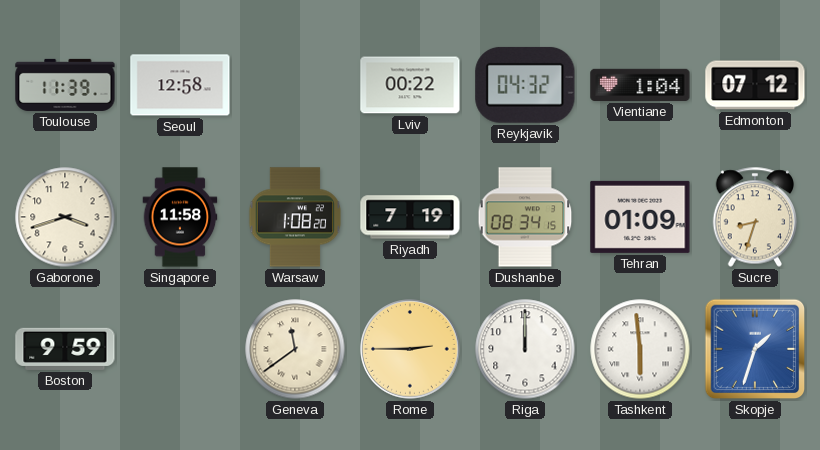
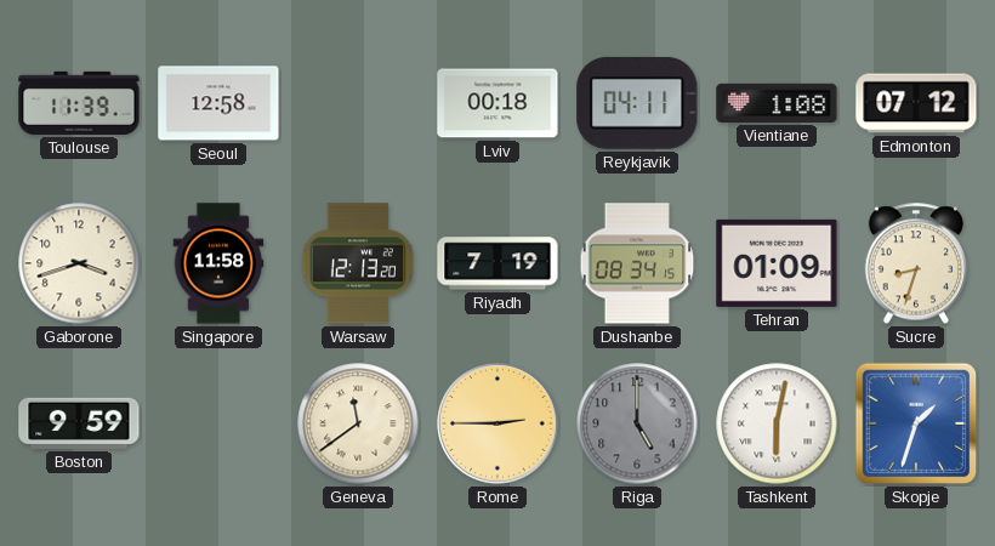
Lviv: 00:22 -> 00:18
Reykjavik: 04:32 -> 04:11
Vientiane: 1:04 -> 1:08
Warsaw: 1:08 -> 12:13
Riga: 12:00 -> 5:00
Riga dial: white -> grey
Tashkent: 5:59 -> 6:02
